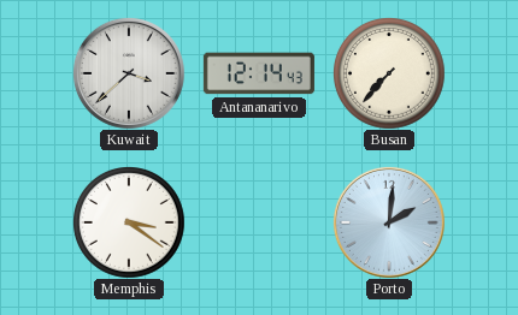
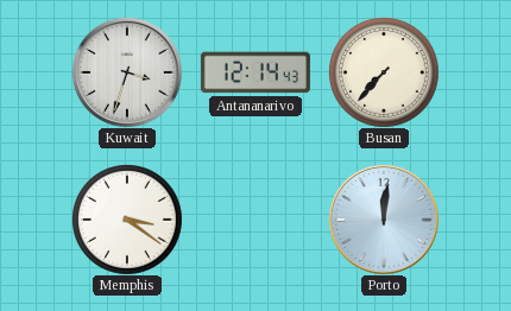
Kuwait: 3:38 -> 3:33
Porto: 2:01 -> 12:01
